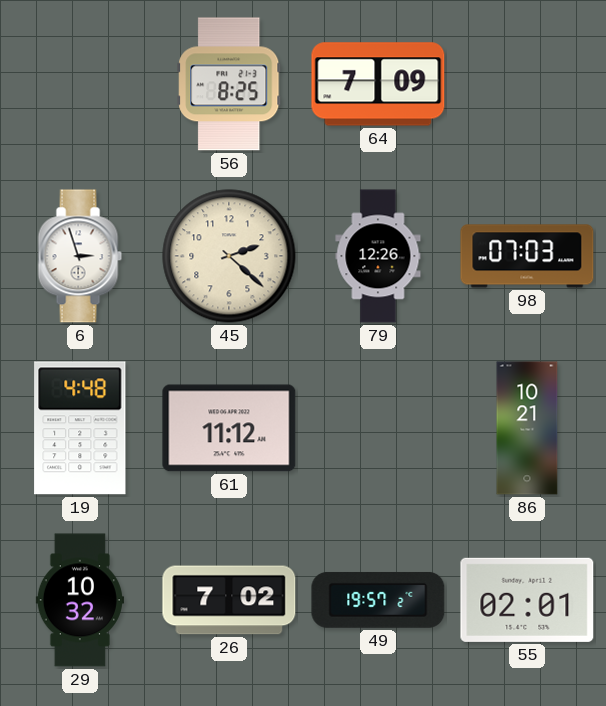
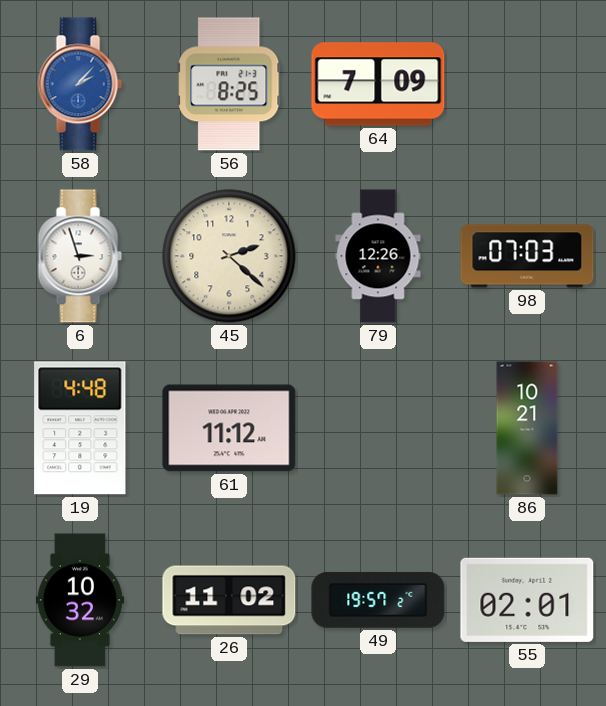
58: none -> 2:07
26: 7:02 -> 11:02
